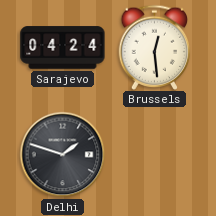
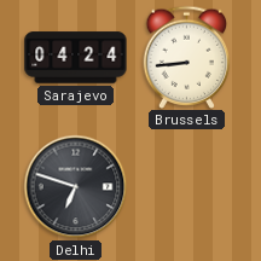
Brussels: 12:29 -> 8:44
Delhi: 1:48 -> 6:48
